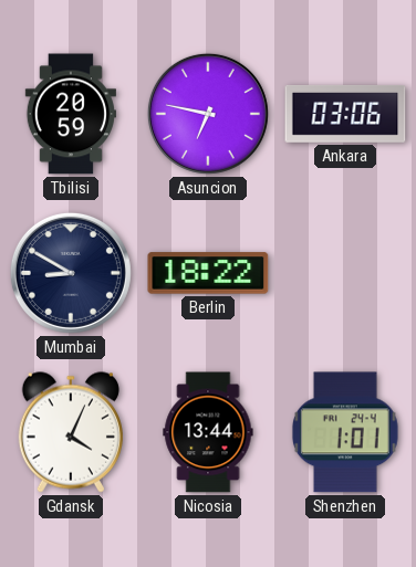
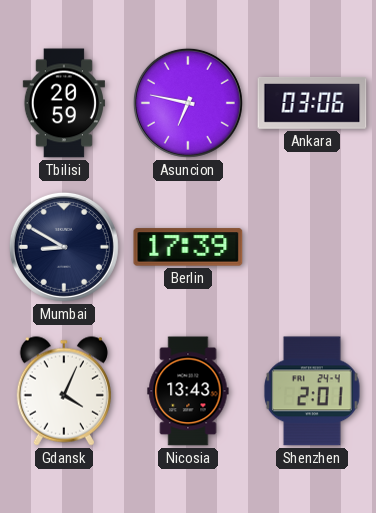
Berlin: 18:22 -> 17:39
Nicosia: 13:44 -> 13:43
Shenzhen: 1:01 -> 2:01
